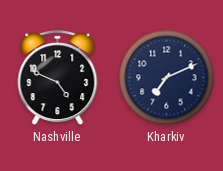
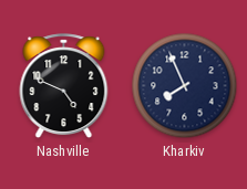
Kharkiv: 7:11 -> 7:56
